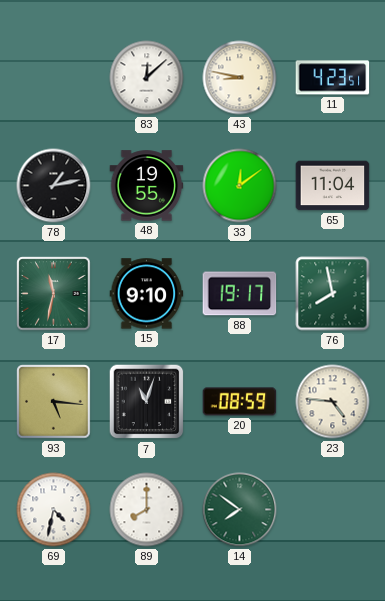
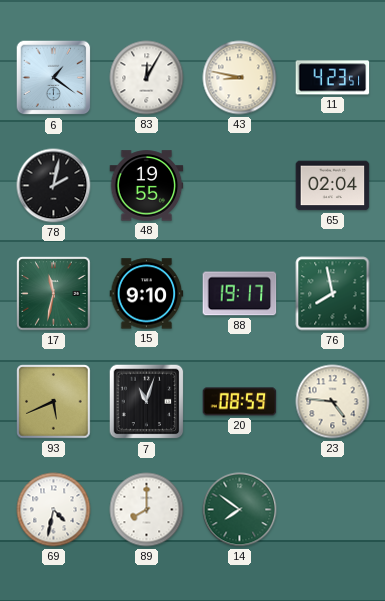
6: none -> 1:21
83: 12:08 -> 12:05
78: 1:13 -> 2:02
33: 12:09 -> none
65: 11:04 -> 02:04
93: 5:16 -> 5:41
